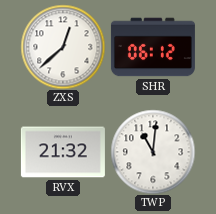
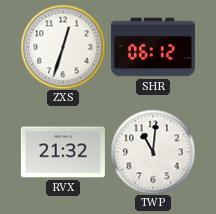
ZXS: 12:38 -> 12:33
